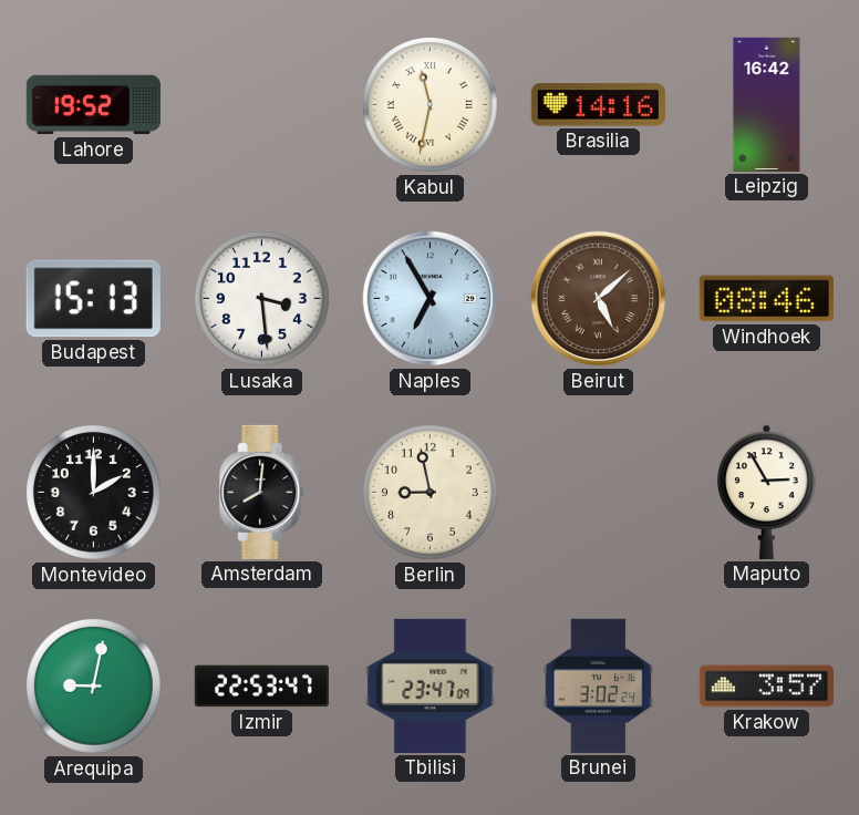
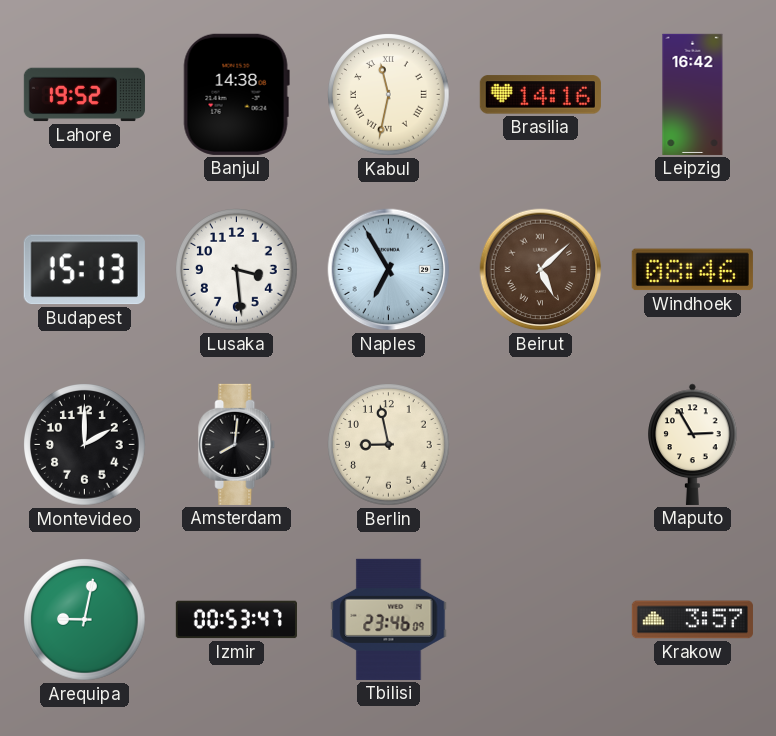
Banjul: none -> 14:38
Izmir: 22:53 -> 00:53
Tbilisi: 23:47 -> 23:46
Brunei: 3:02 -> none
